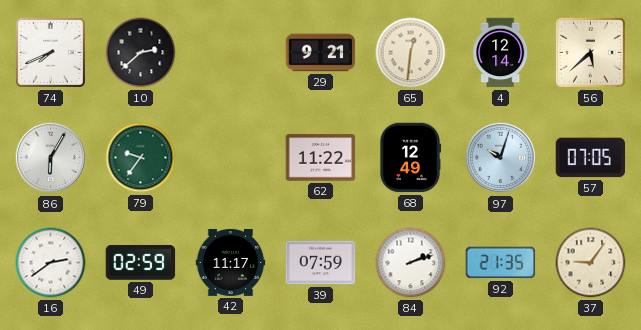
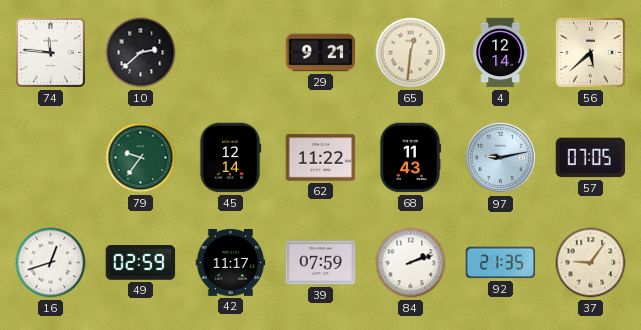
74: 7:41 -> 11:46
86: 6:05 -> none
45: none -> 12:14
68: 12:49 -> 11:43
97: 10:03 -> 9:13
16: 2:39 -> 12:42
